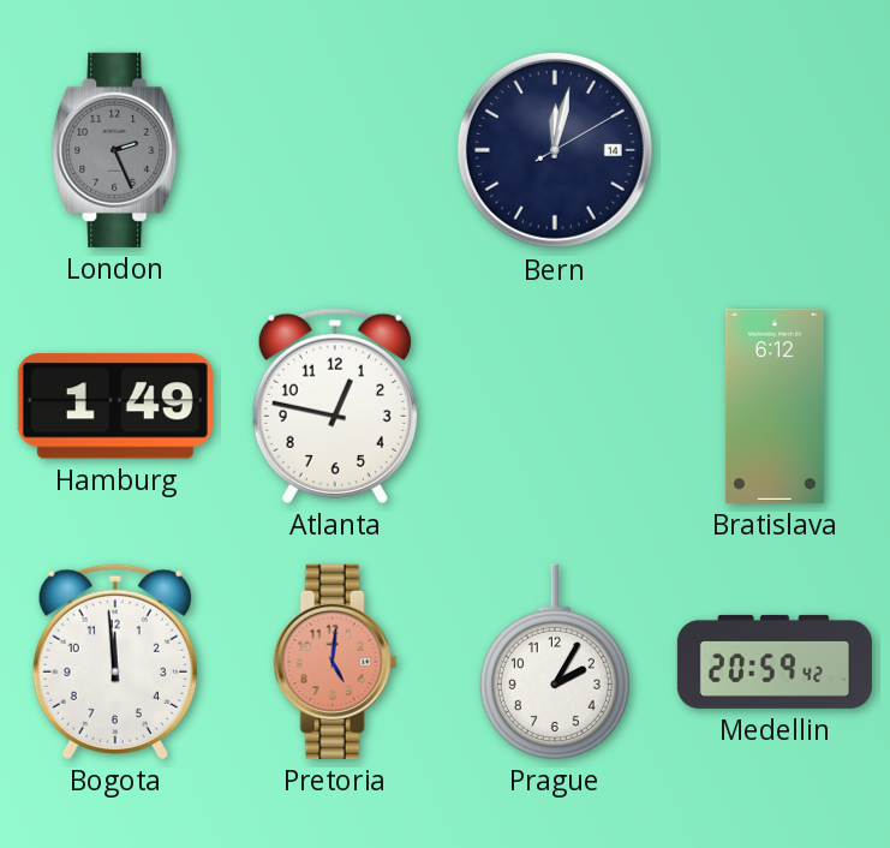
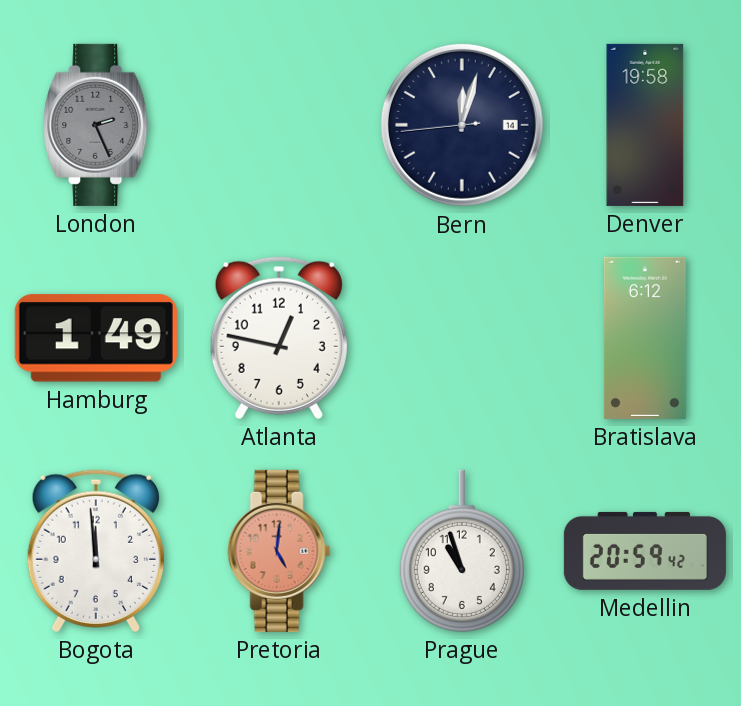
Bern: 12:02:10 -> 12:02:44
Denver: none -> 19:58
Prague: 2:05 -> 10:57
